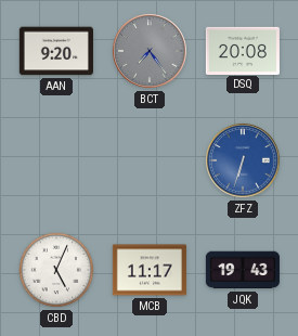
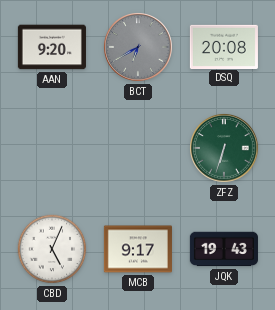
BCT: 7:24 -> 6:40
ZFZ dial: blue -> green
MCB: 11:17 -> 9:17
